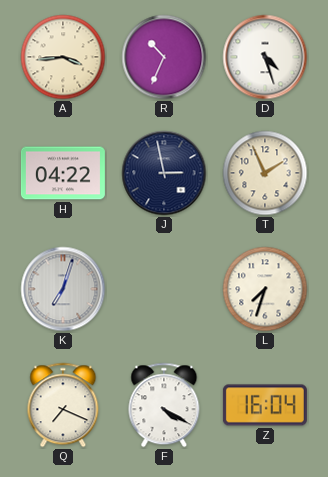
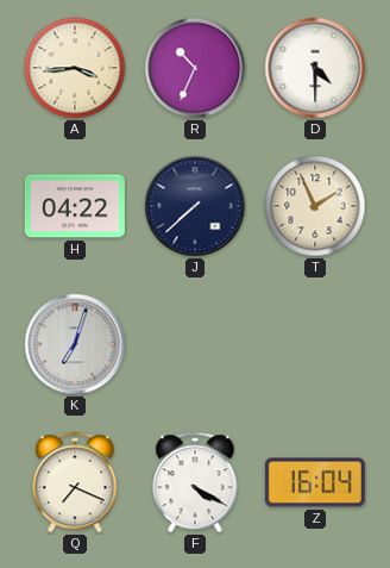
D: 4:27 -> 4:30
J: 2:58 -> 7:38
L: 7:33 -> none
